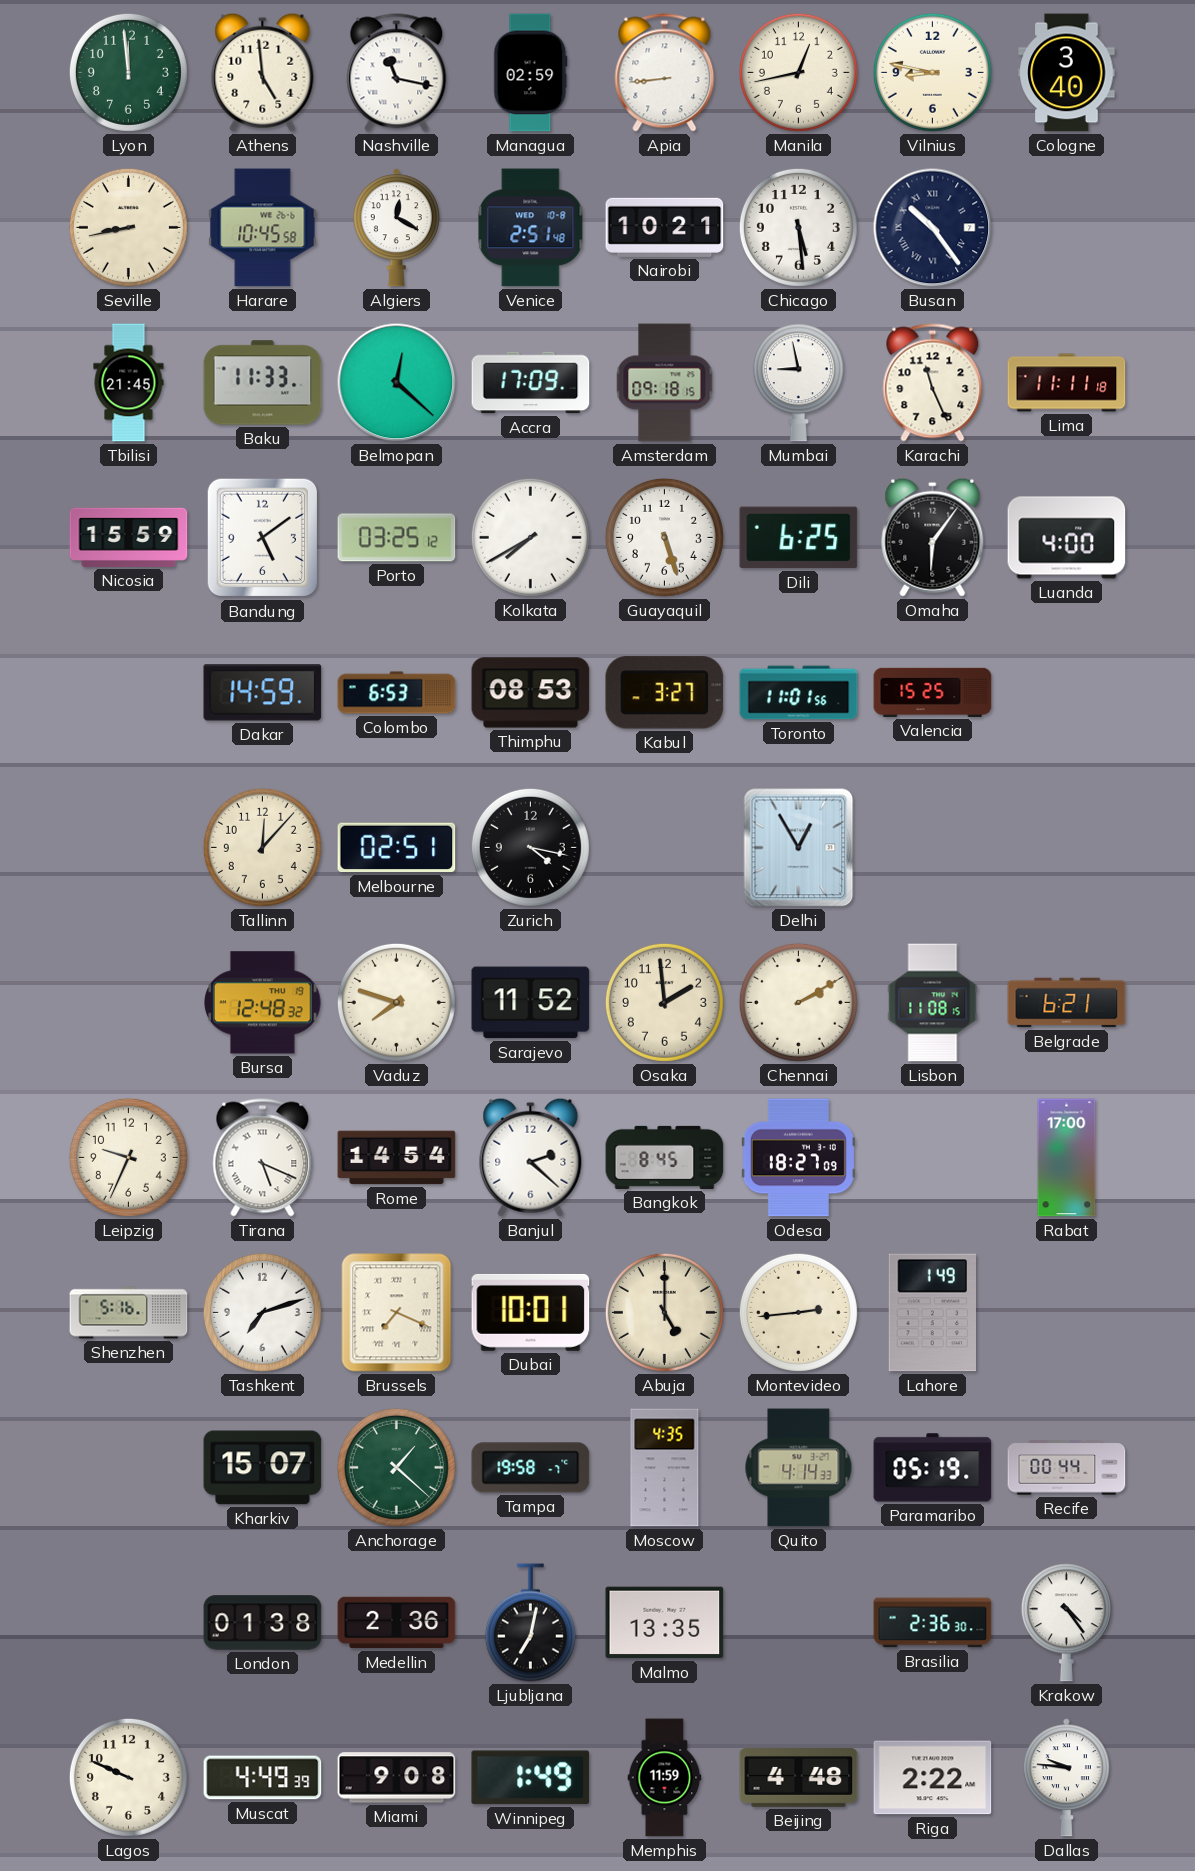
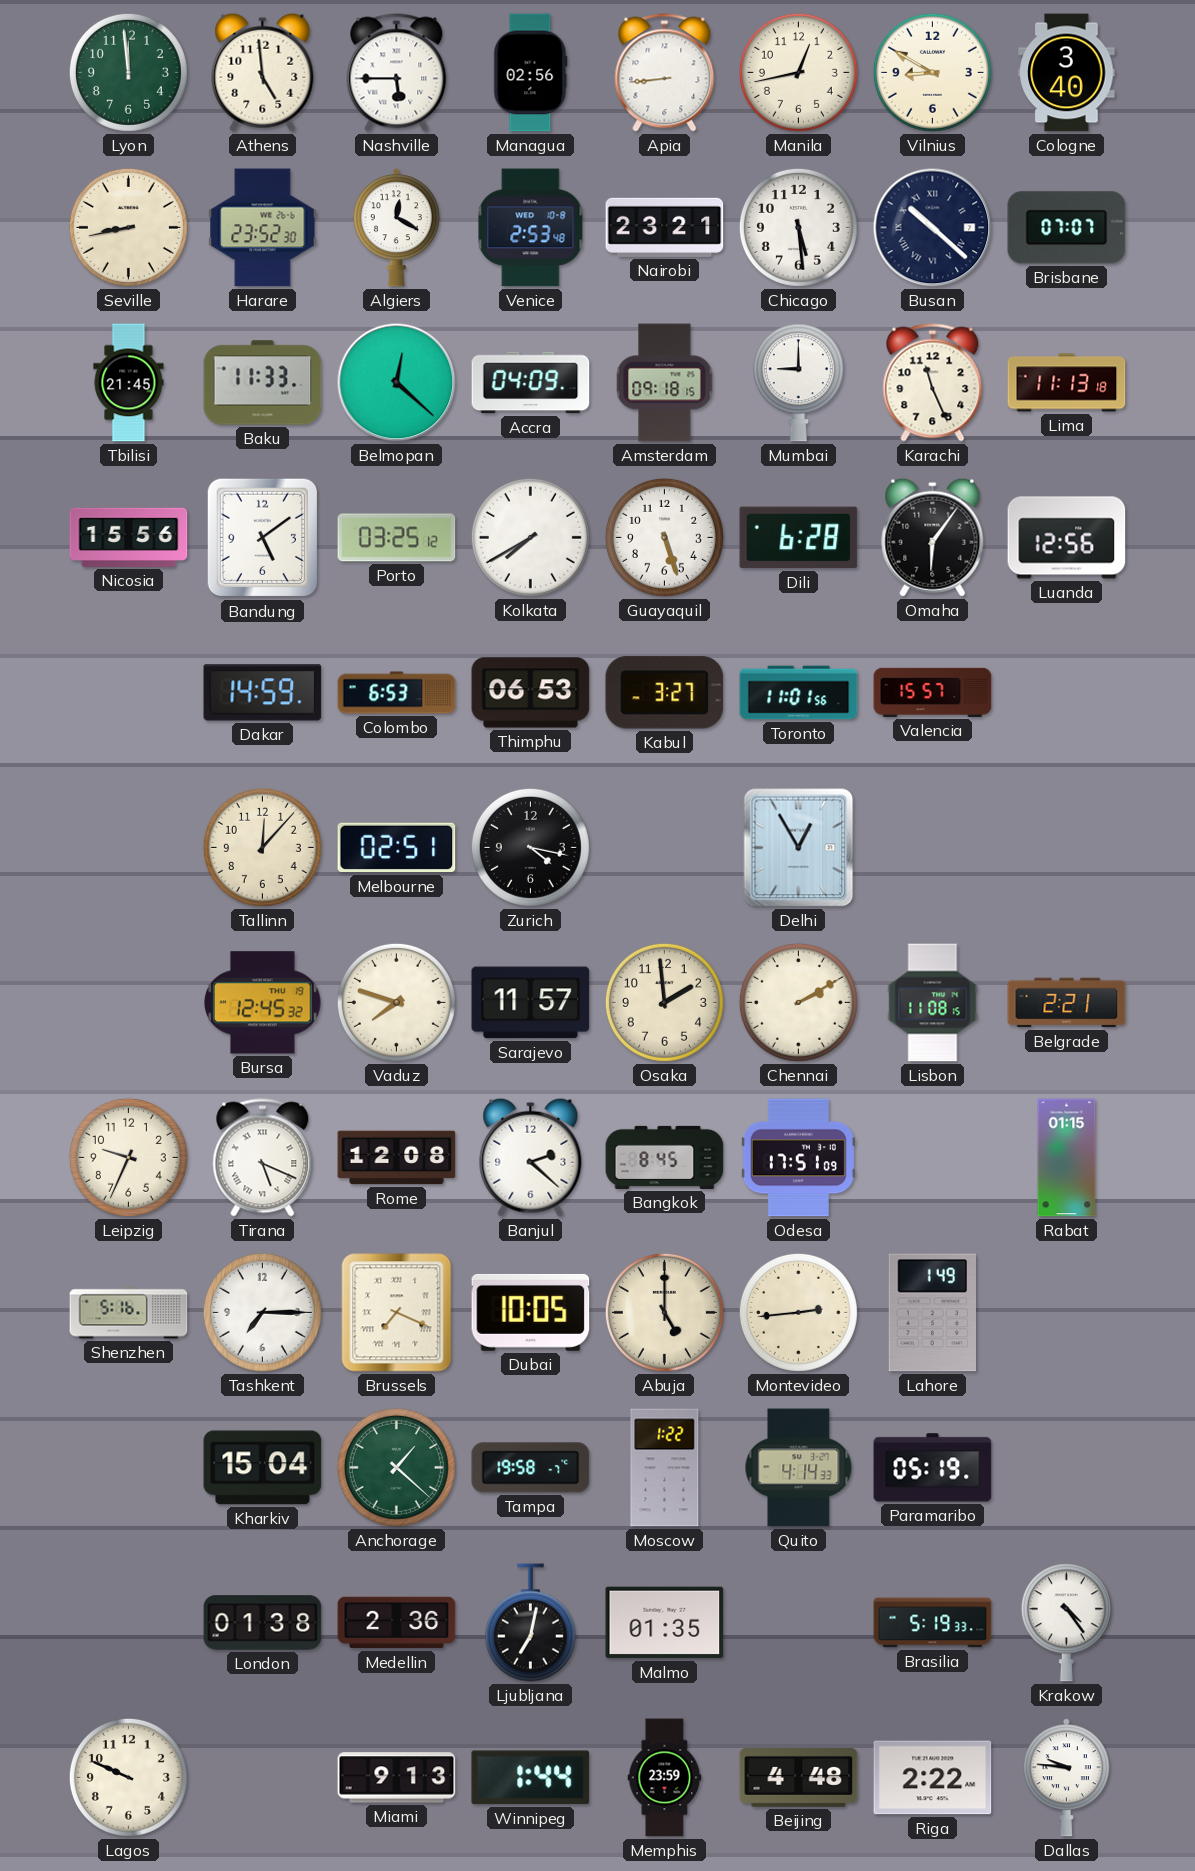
Nashville: 11:17 -> 5:45
Managua: 02:59 -> 02:56
Vilnius: 8:47 -> 8:50
Harare: 10:45 -> 23:52
Venice: 2:51 -> 2:53
Nairobi: 10:21 -> 23:21
Busan: 10:24 -> 10:22
Brisbane: none -> 07:07
Accra: 17:09 -> 04:09
Mumbai: 8:58 -> 9:00
Lima: 11:11 -> 11:13
Nicosia: 15:59 -> 15:56
Dili: 6:25 -> 6:28
Luanda: 4:00 -> 12:56
Thimphu: 08:53 -> 06:53
Valencia: 15:25 -> 15:57
Bursa: 12:48 -> 12:45
Sarajevo: 11:52 -> 11:57
Belgrade: 6:21 -> 2:21
Rome: 14:54 -> 12:08
Odesa: 18:27 -> 17:51
Rabat: 17:00 -> 01:15
Tashkent: 7:12 -> 7:15
Dubai: 10:01 -> 10:05
Kharkiv: 15:07 -> 15:04
Moscow: 4:35 -> 1:22
Recife: 00:44 -> none
Malmo: 13:35 -> 01:35
Brasilia: 2:36 -> 5:19
Muscat: 4:49 -> none
Miami: 9:08 -> 9:13
Winnipeg: 1:49 -> 1:44
Memphis: 11:59 -> 23:59
